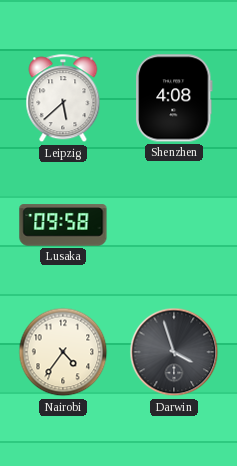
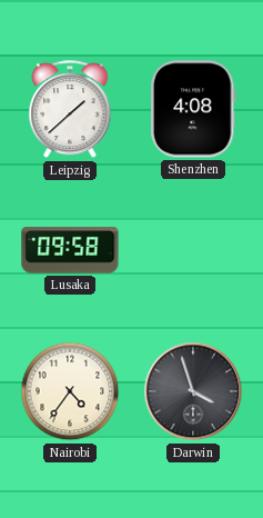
Leipzig: 5:38 -> 1:38
